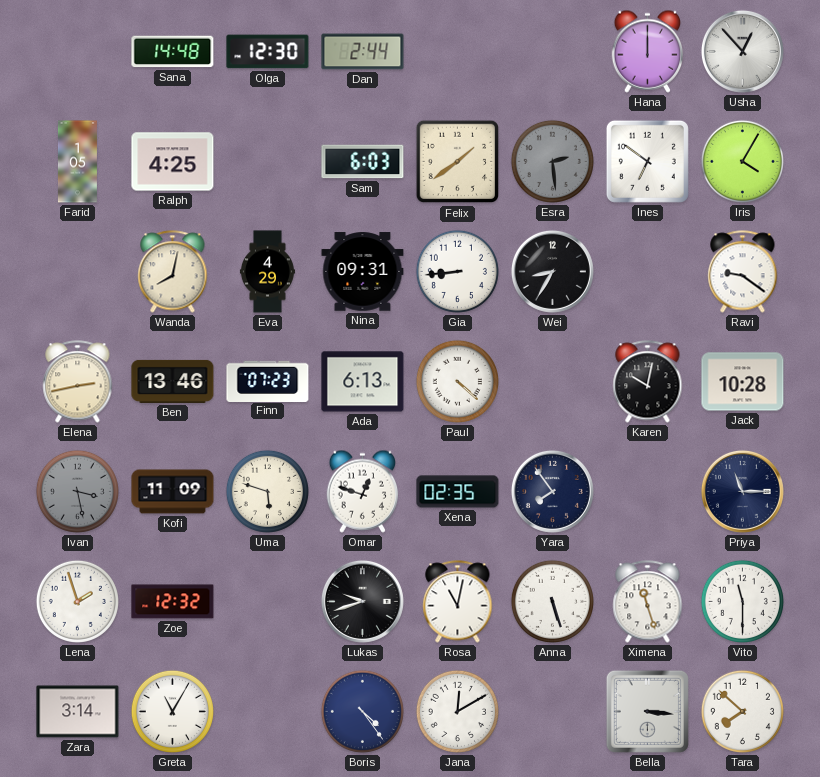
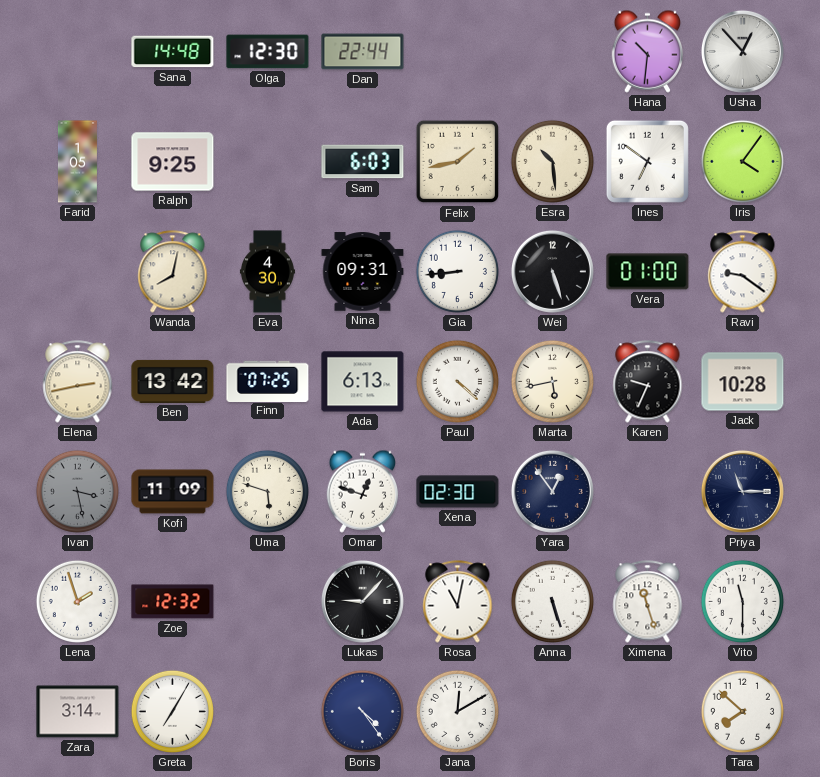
Dan: 2:44 -> 22:44
Hana: 12:00 -> 10:31
Ralph: 4:25 -> 9:25
Felix: 1:39 -> 1:43
Esra: 2:29 -> 10:29
Esra dial: grey -> cream
Iris: 4:05 -> 4:06
Eva: 4:29 -> 4:30
Wei: 8:35 -> 5:27
Vera: none -> 01:00
Ben: 13:46 -> 13:42
Finn: 07:23 -> 07:25
Marta: none -> 5:43
Karen: 10:02 -> 9:34
Xena: 02:35 -> 02:30
Yara: 7:54 -> 12:54
Lukas: 9:42 -> 9:07
Greta: 11:05 -> 7:05
Bella: 3:16 -> none
